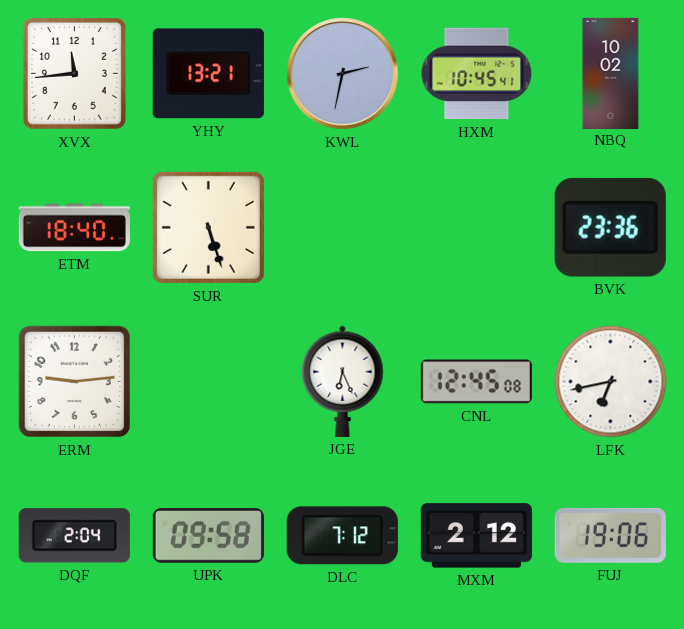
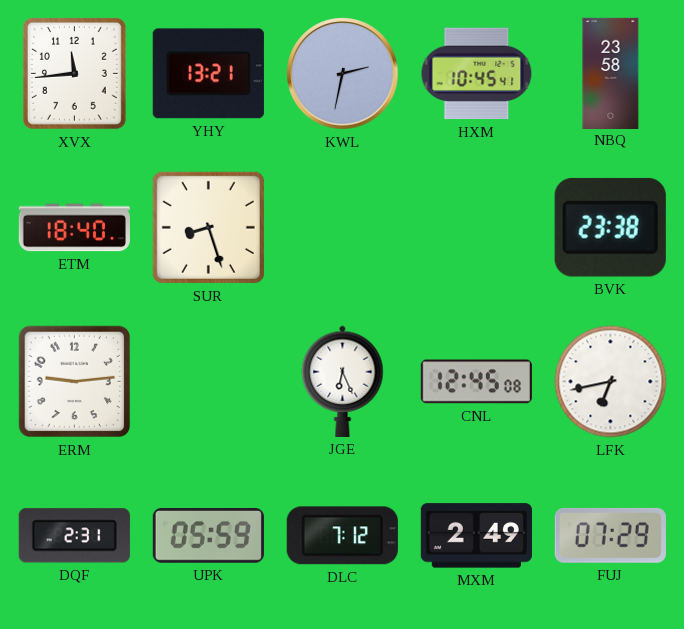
NBQ: 10:02 -> 23:58
SUR: 5:27 -> 8:27
BVK: 23:36 -> 23:38
DQF: 2:04 -> 2:31
UPK: 09:58 -> 05:59
MXM: 2:12 -> 2:49
FUJ: 19:06 -> 07:29
